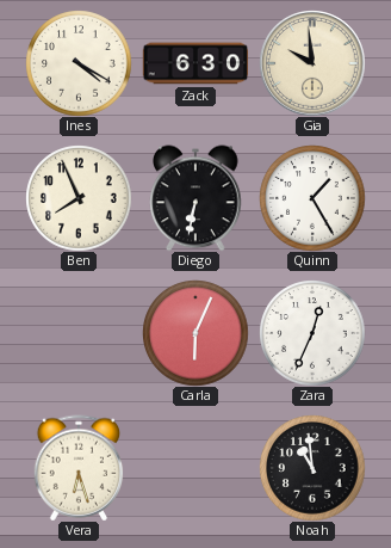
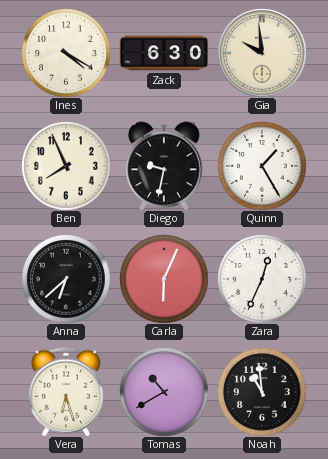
Diego: 6:32 -> 9:32
Anna: none -> 6:38
Tomas: none -> 10:40
